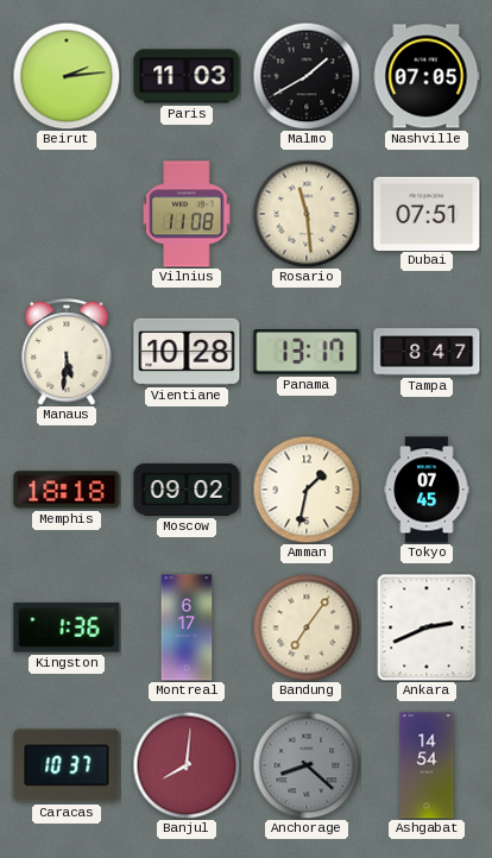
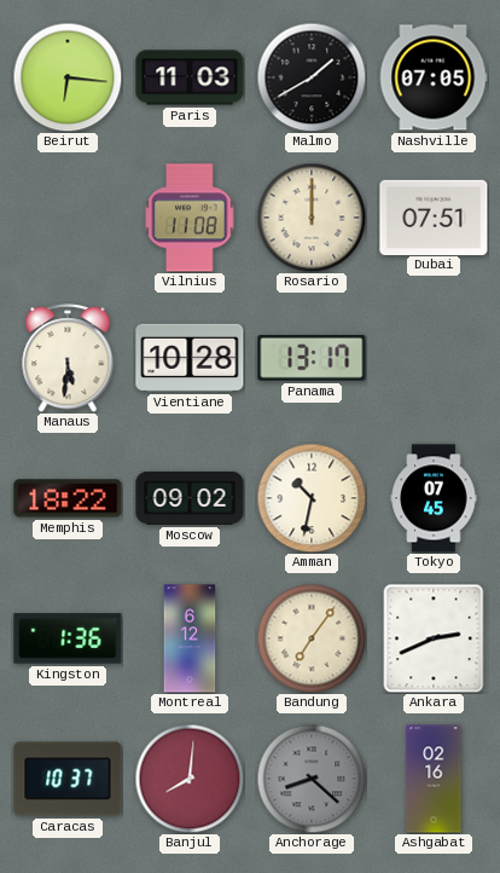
Beirut: 2:14 -> 6:16
Rosario: 11:29 -> 12:00
Tampa: 8:47 -> none
Memphis: 18:18 -> 18:22
Amman: 1:32 -> 10:32
Montreal: 6:17 -> 6:12
Ashgabat: 14:54 -> 02:16
